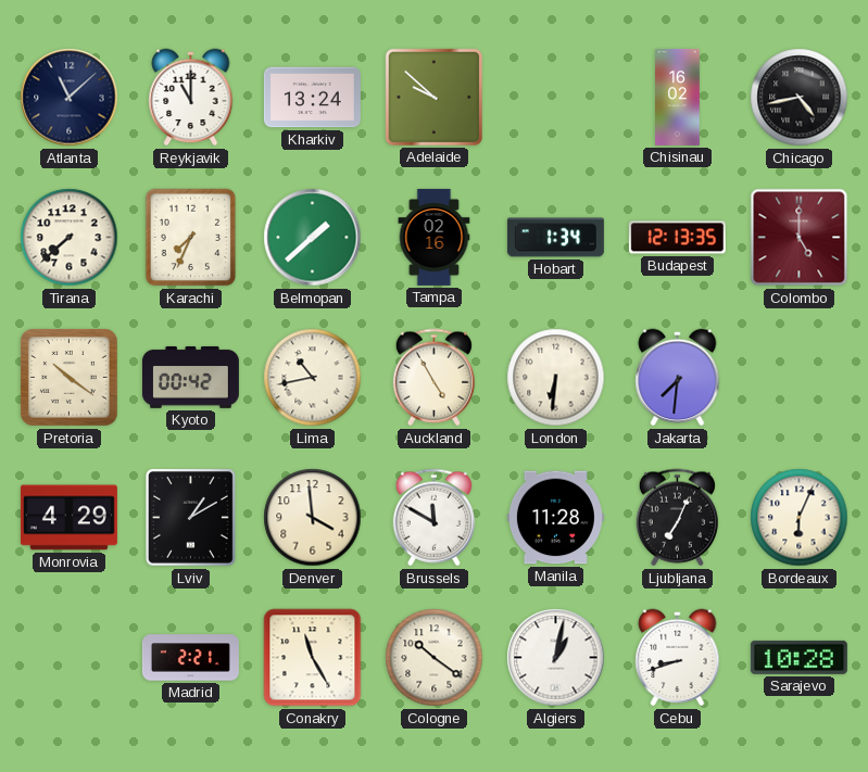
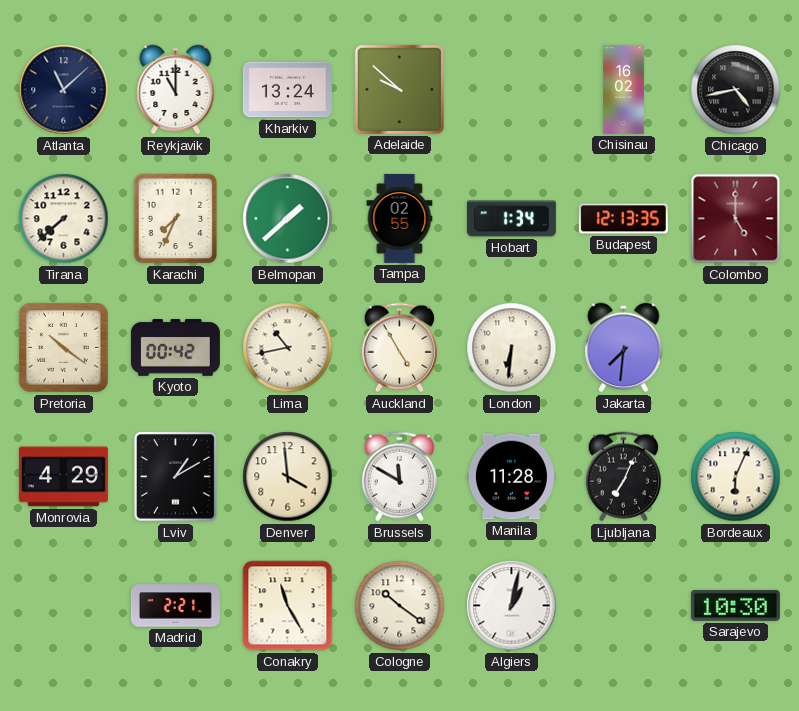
Tampa: 02:16 -> 02:55
Cebu: 8:42 -> none
Sarajevo: 10:28 -> 10:30
